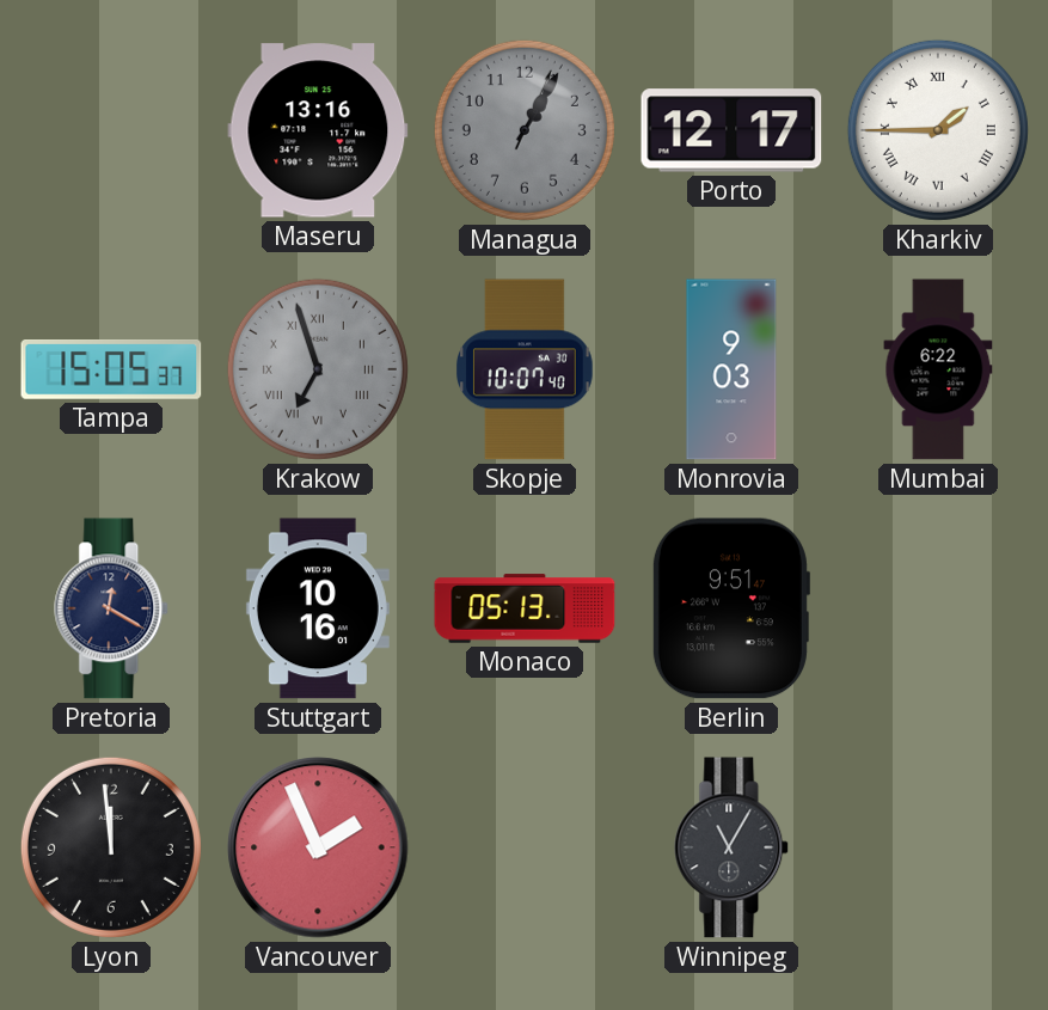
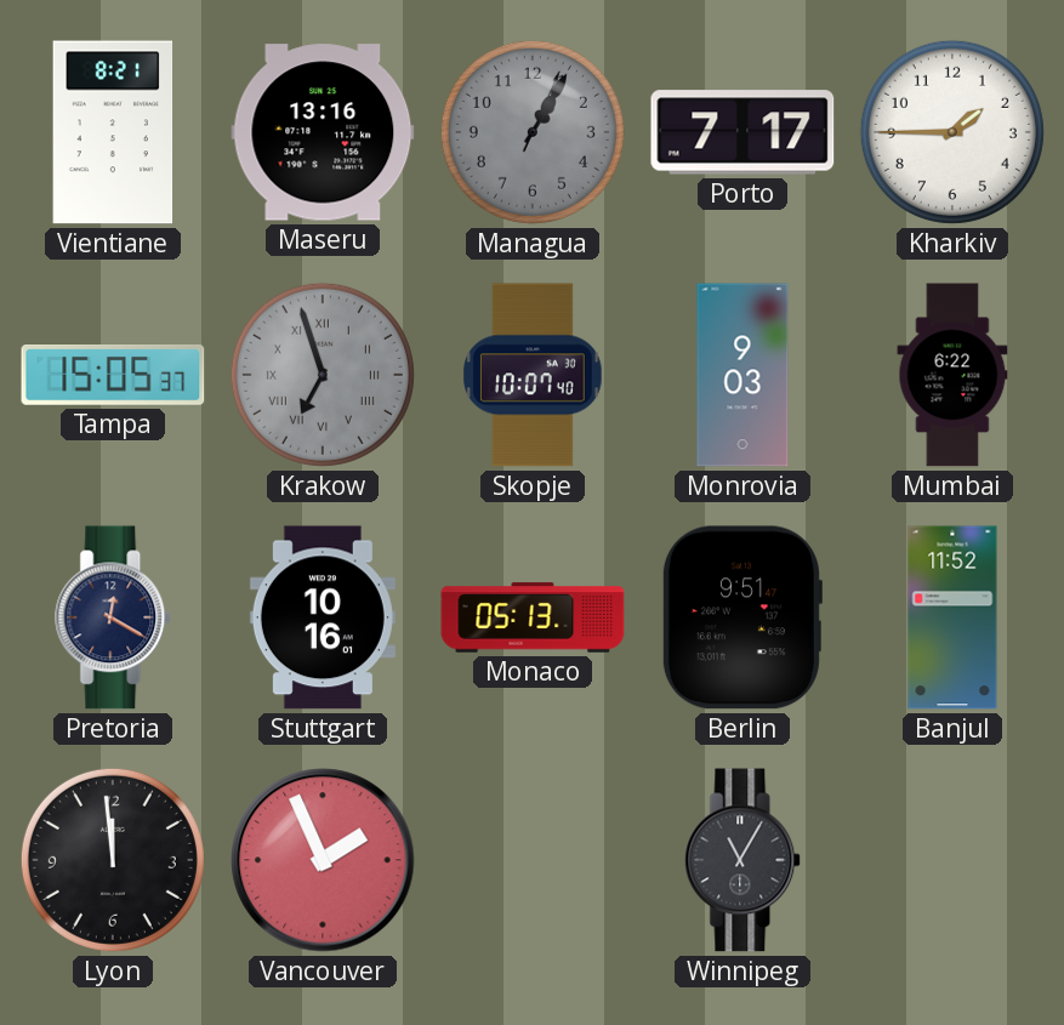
Vientiane: none -> 8:21
Porto: 12:17 -> 7:17
Kharkiv numerals: Roman -> Arabic
Banjul: none -> 11:52
